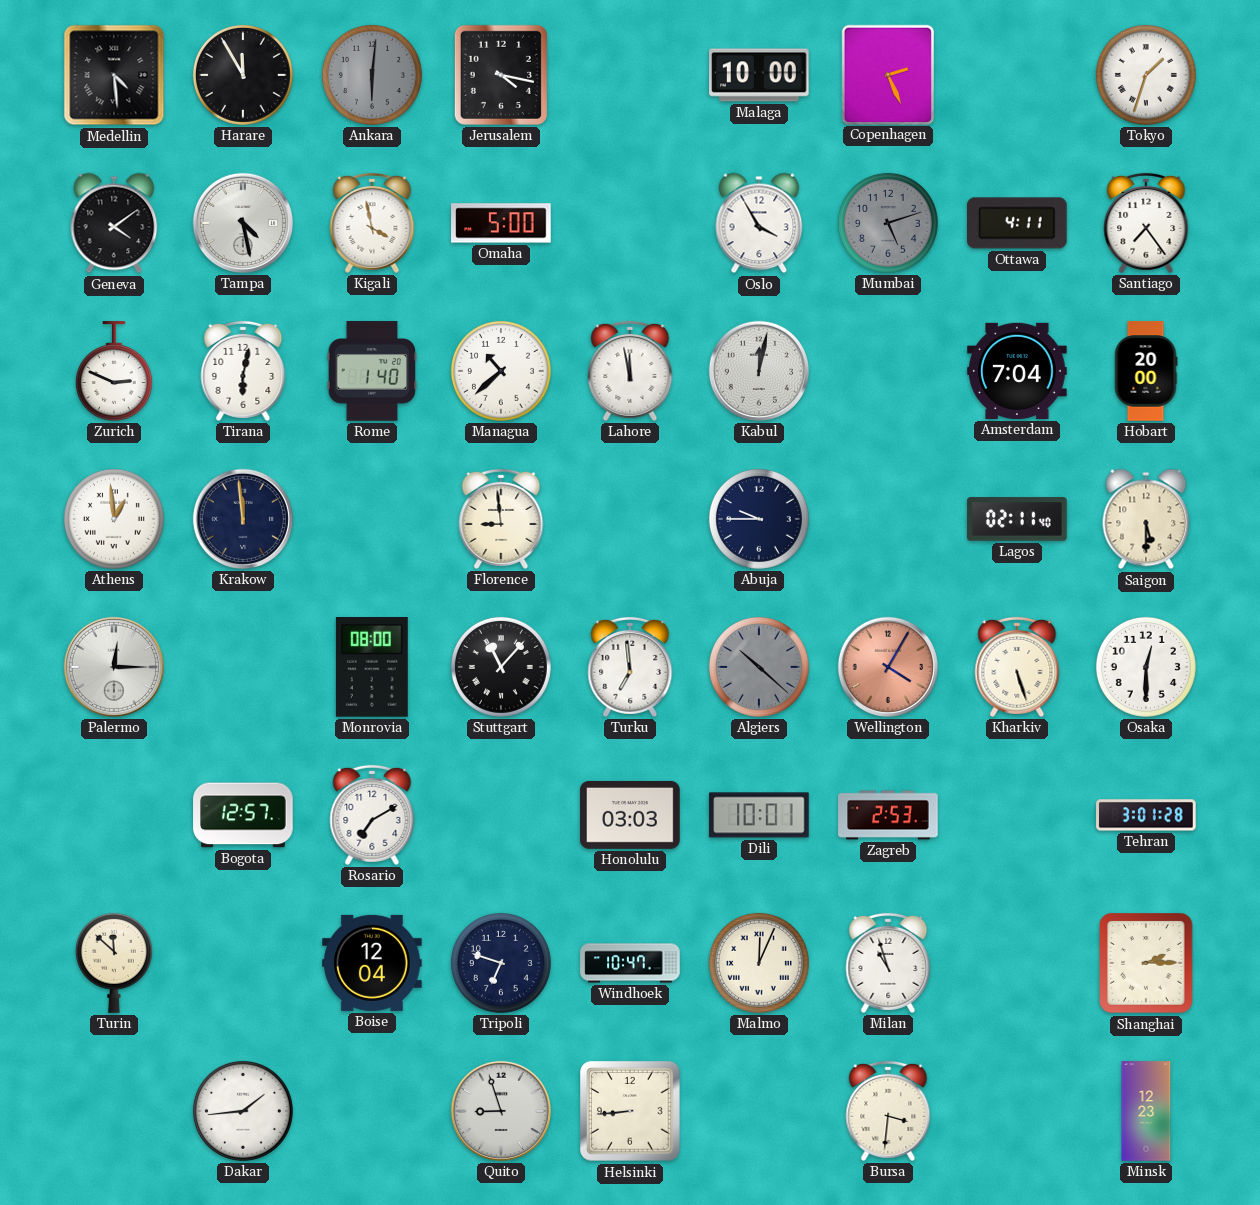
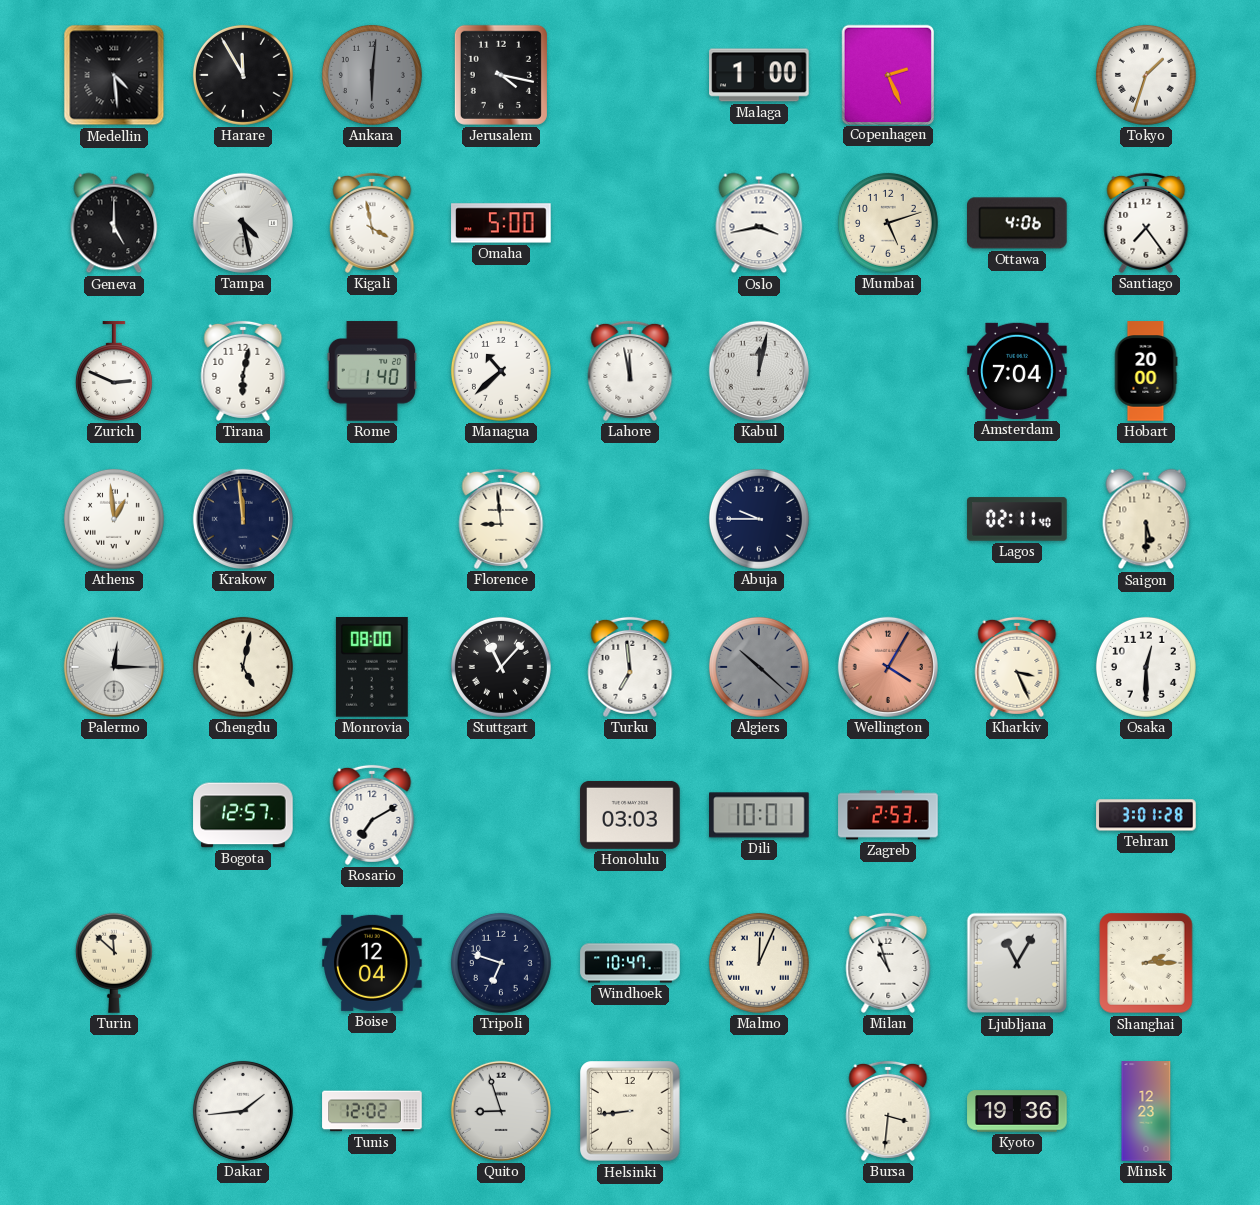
Malaga: 10:00 -> 1:00
Geneva: 4:09 -> 5:00
Oslo: 3:55 -> 3:43
Mumbai dial: grey -> cream
Ottawa: 4:11 -> 4:06
Chengdu: none -> 5:02
Kharkiv: 5:27 -> 3:26
Ljubljana: none -> 11:05
Tunis: none -> 12:02
Kyoto: none -> 19:36
